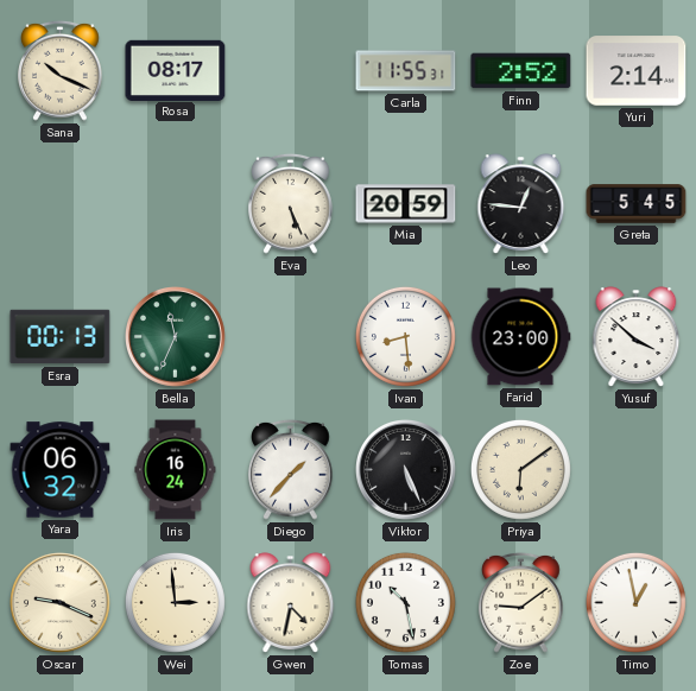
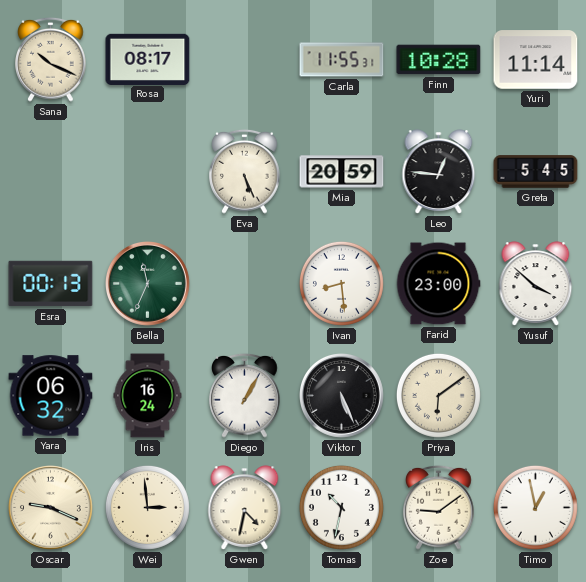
Finn: 2:52 -> 10:28
Yuri: 2:14 -> 11:14
Diego: 1:37 -> 1:05
Tomas: 10:28 -> 10:32
